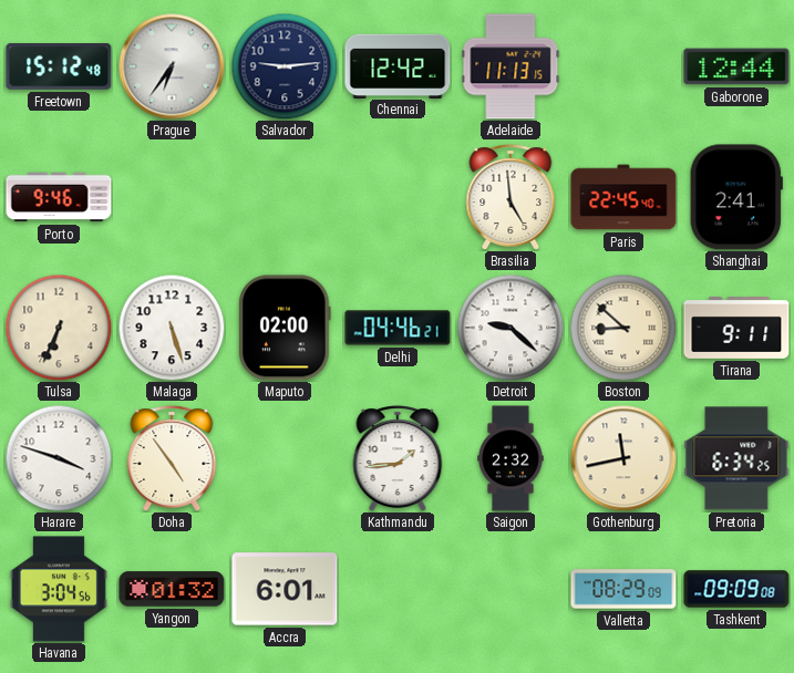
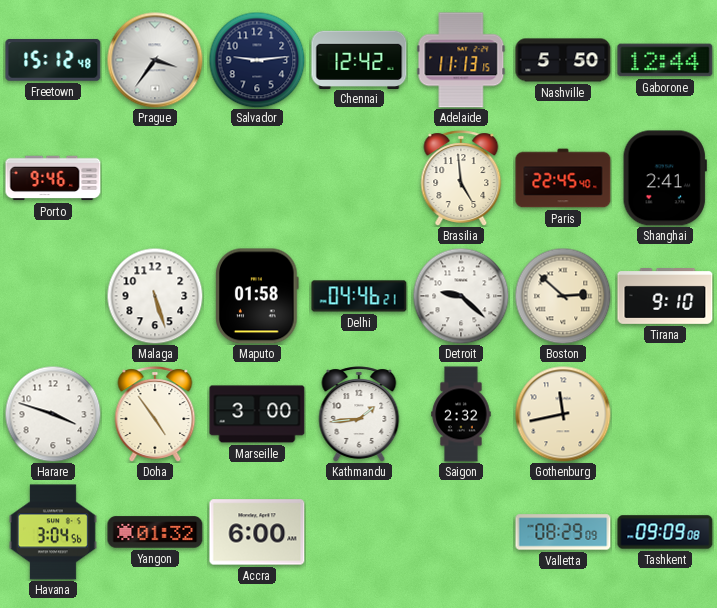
Prague: 6:36 -> 3:36
Nashville: none -> 5:50
Tulsa: 6:34 -> none
Maputo: 02:00 -> 01:58
Boston: 8:52 -> 2:52
Tirana: 9:11 -> 9:10
Marseille: none -> 3:00
Pretoria: 6:34 -> none
Accra: 6:01 -> 6:00
